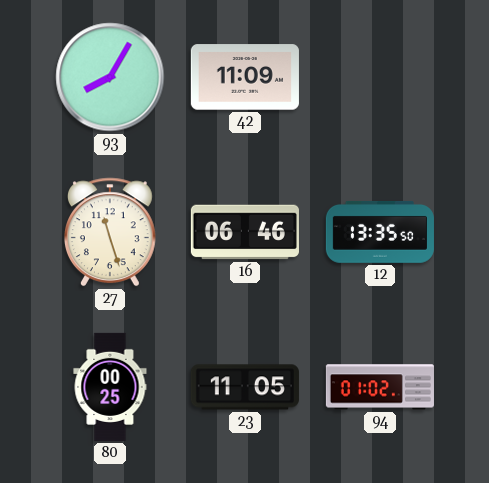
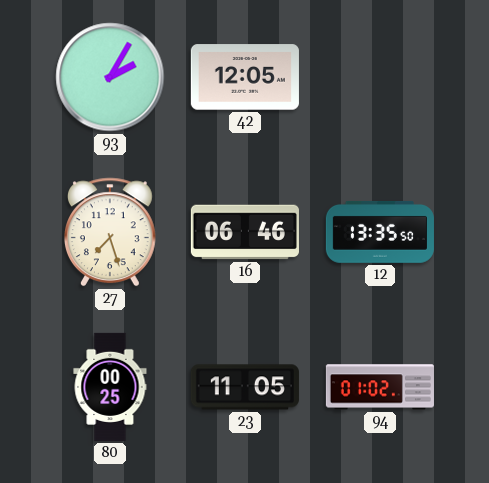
93: 8:05 -> 2:05
42: 11:09 -> 12:05
27: 11:27 -> 7:27
